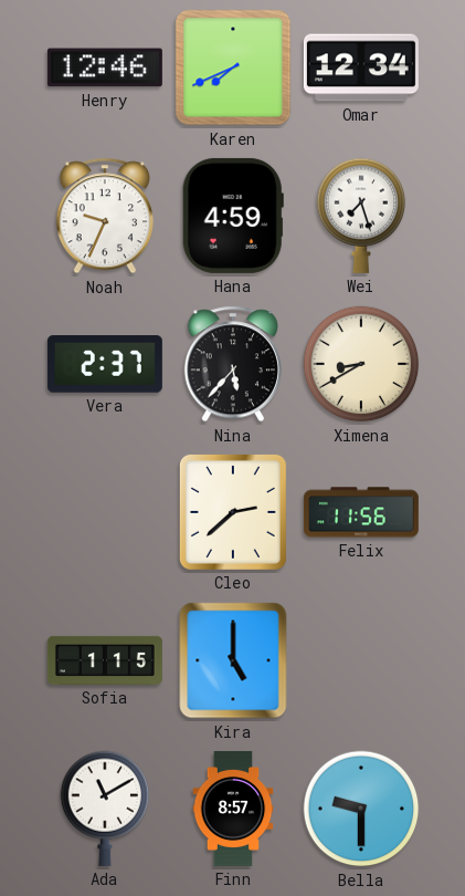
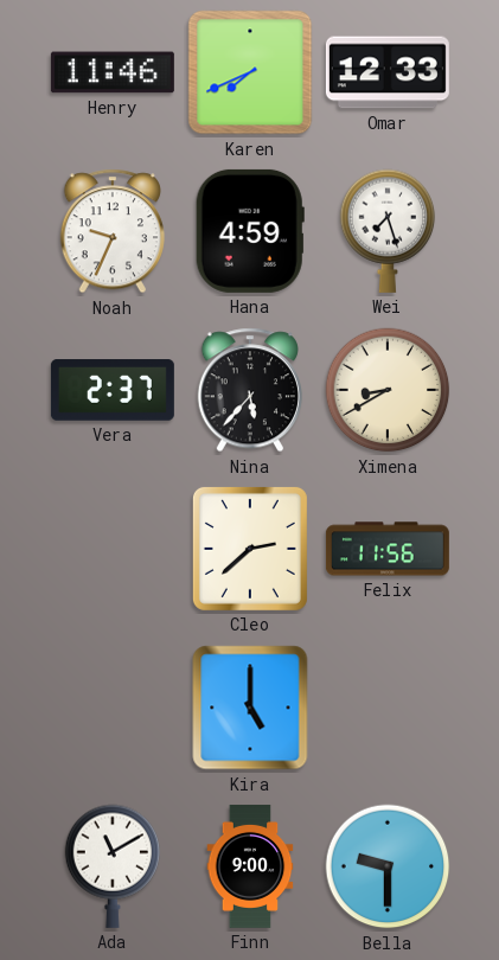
Henry: 12:46 -> 11:46
Omar: 12:34 -> 12:33
Sofia: 1:15 -> none
Finn: 8:57 -> 9:00
